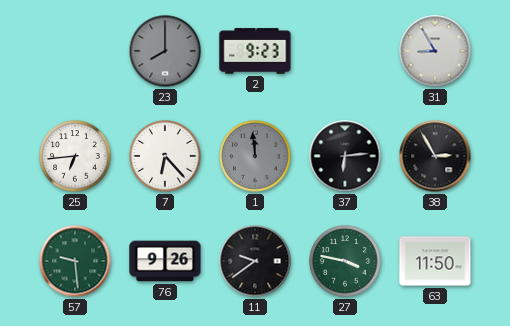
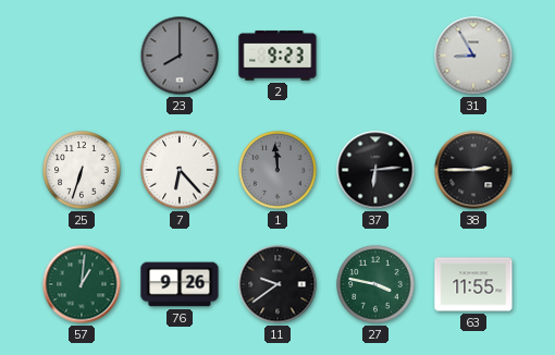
25: 6:44 -> 6:33
38: 2:55 -> 2:45
57: 9:29 -> 1:01
63: 11:50 -> 11:55
